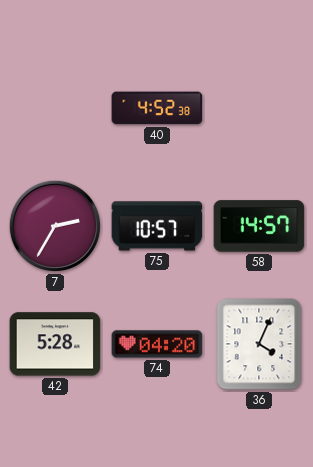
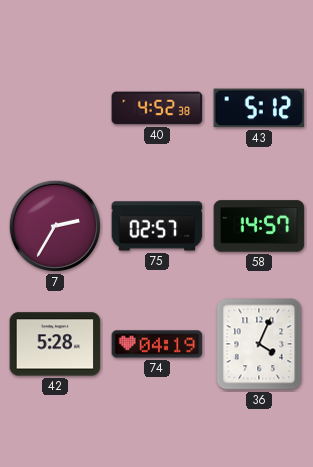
43: none -> 5:12
75: 10:57 -> 02:57
74: 04:20 -> 04:19
